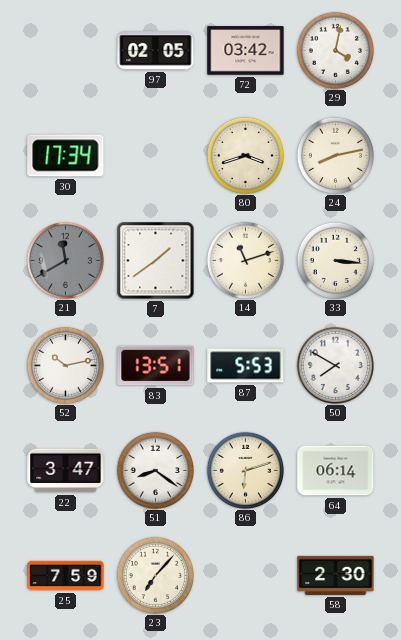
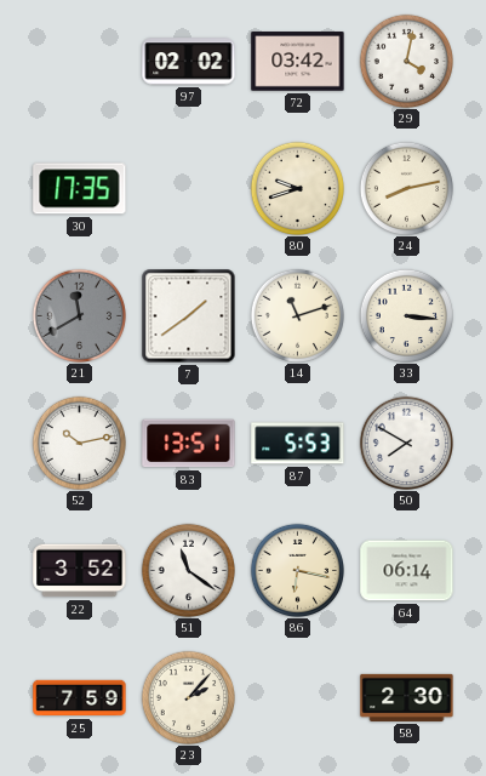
97: 02:05 -> 02:02
30: 17:34 -> 17:35
80: 3:42 -> 9:42
22: 3:47 -> 3:52
51: 8:21 -> 11:21
86: 6:12 -> 6:17
23: 7:07 -> 2:07
